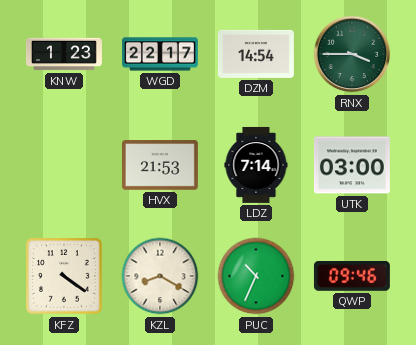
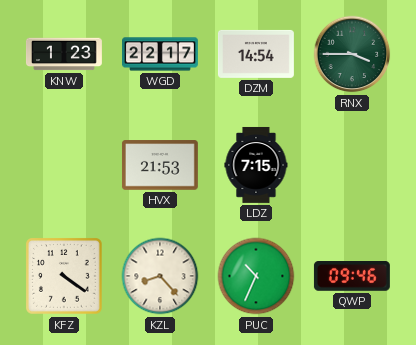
LDZ: 7:14 -> 7:15
UTK: 03:00 -> none
KZL: 8:20 -> 8:23
